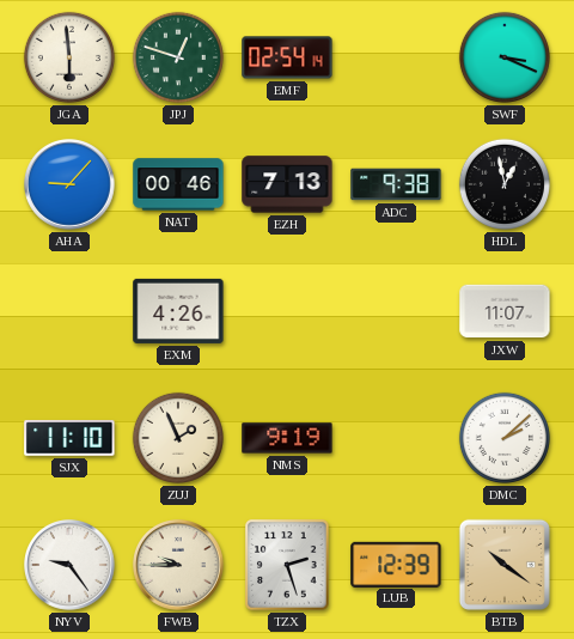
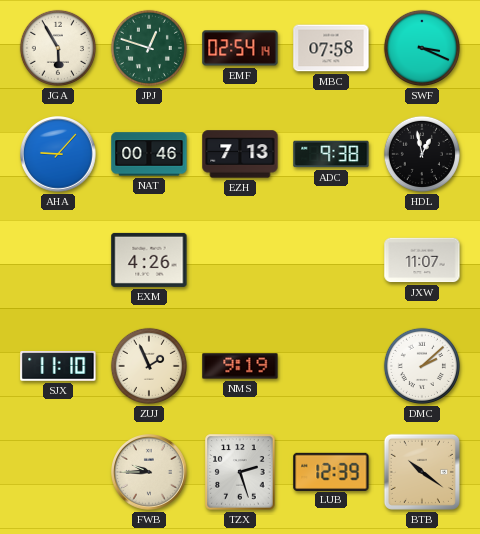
JGA: 5:59 -> 5:55
MBC: none -> 07:58
NYV: 9:24 -> none
